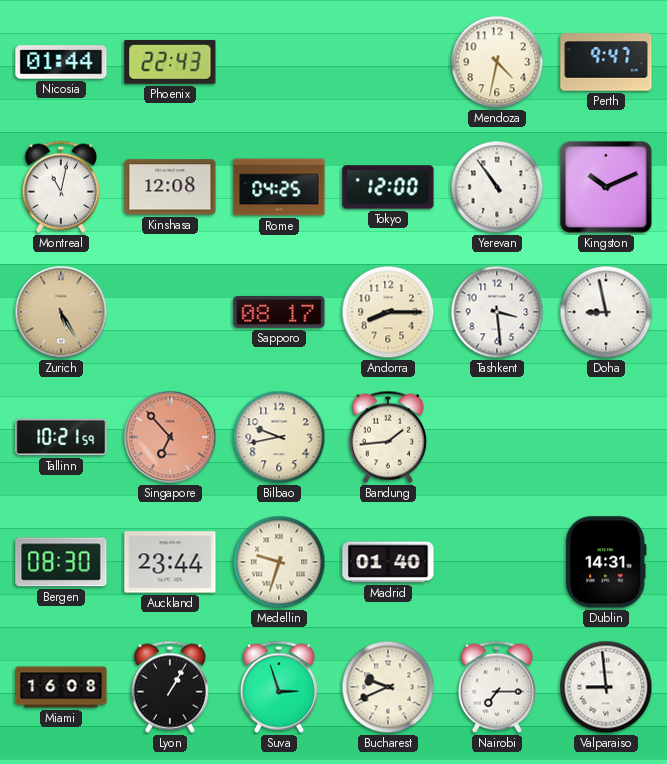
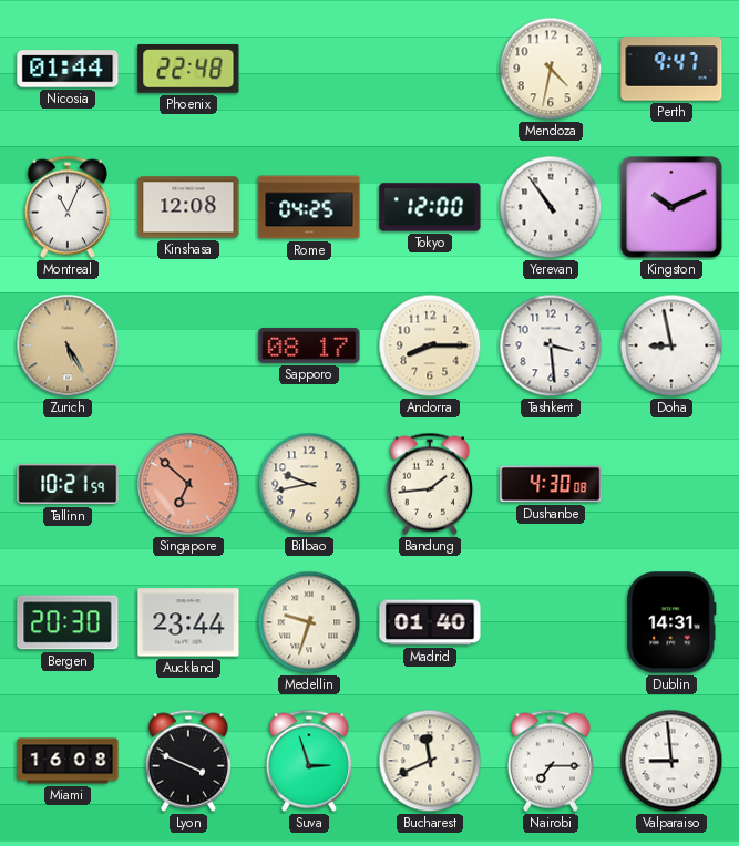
Phoenix: 22:43 -> 22:48
Montreal: 11:02 -> 11:04
Singapore: 6:53 -> 6:52
Dushanbe: none -> 4:30
Bergen: 08:30 -> 20:30
Lyon: 1:05 -> 3:49
Bucharest: 9:41 -> 11:41
